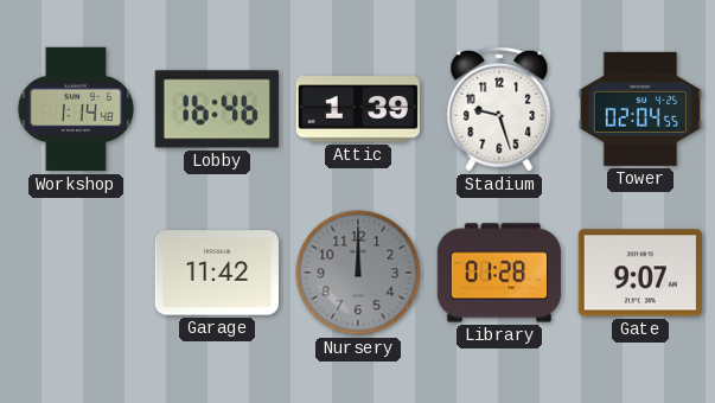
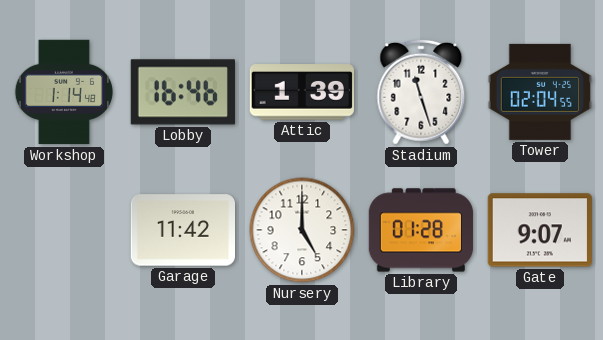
Stadium: 9:27 -> 11:27
Nursery: 12:00 -> 5:00
Nursery dial: grey -> white
